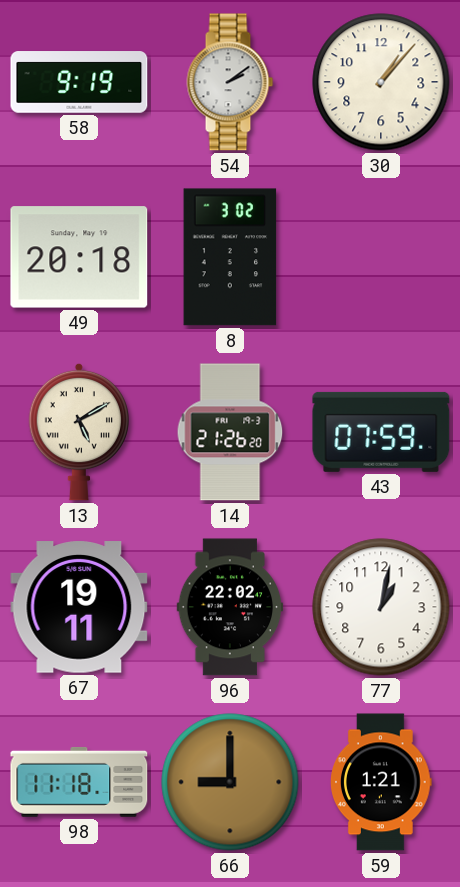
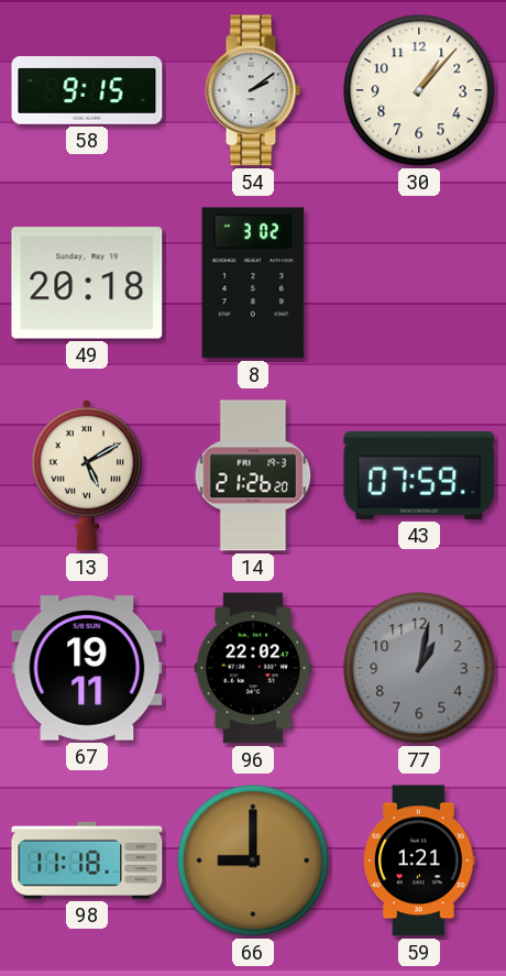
58: 9:19 -> 9:15
77 dial: white -> grey
